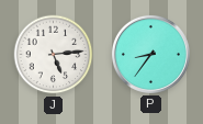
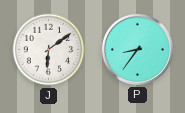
J: 5:14 -> 6:09
